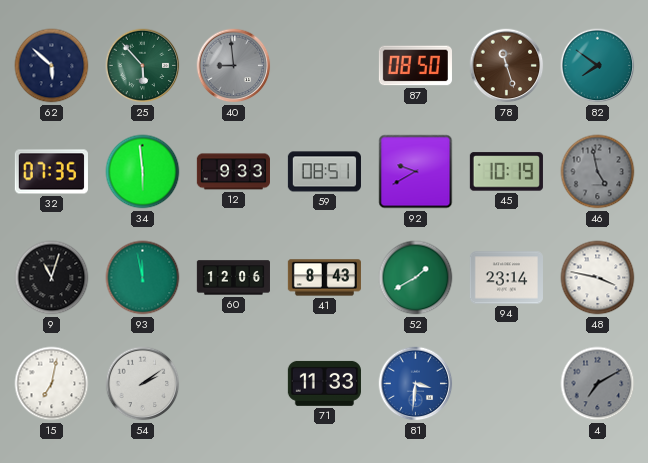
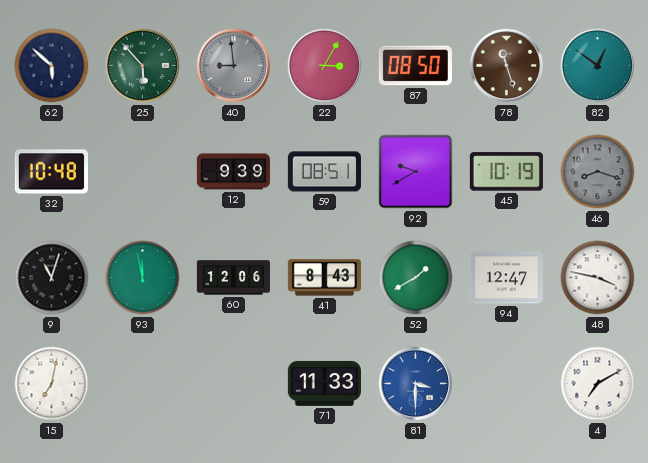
22: none -> 3:05
82: 7:51 -> 12:51
32: 07:35 -> 10:48
34: 5:59 -> none
12: 9:33 -> 9:39
46: 4:58 -> 8:18
94: 23:14 -> 12:47
54: 2:09 -> none
81: 3:31 -> 3:30
4 dial: grey -> white
